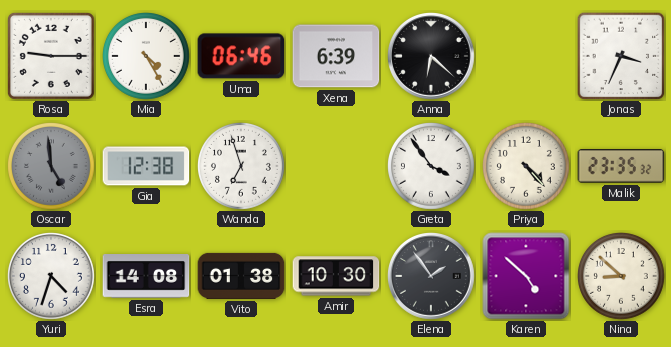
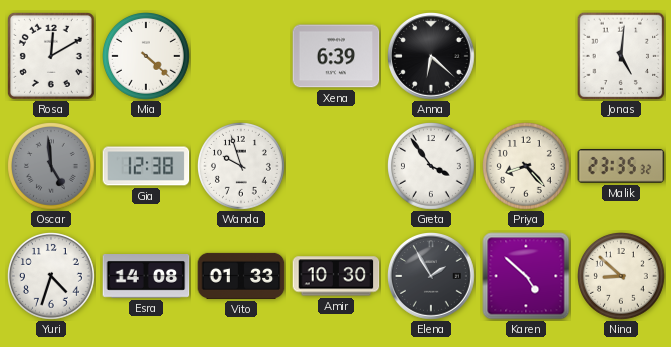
Rosa: 9:15 -> 12:10
Mia: 4:25 -> 4:22
Uma: 06:46 -> none
Jonas: 3:34 -> 5:01
Wanda: 6:57 -> 9:57
Priya: 4:23 -> 8:23
Vito: 01:38 -> 01:33
Elena: 1:54 -> 1:55
